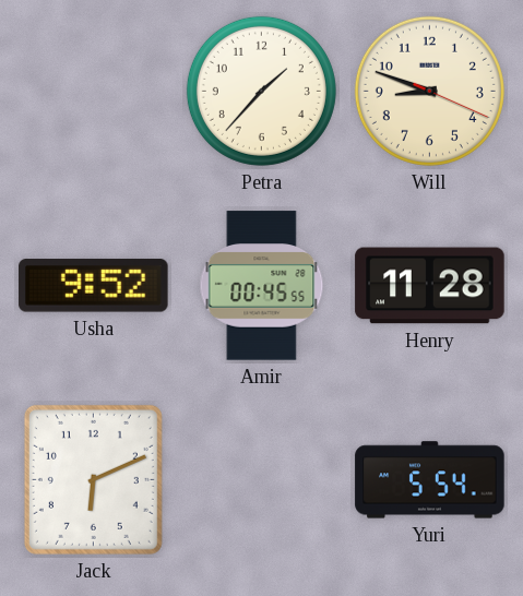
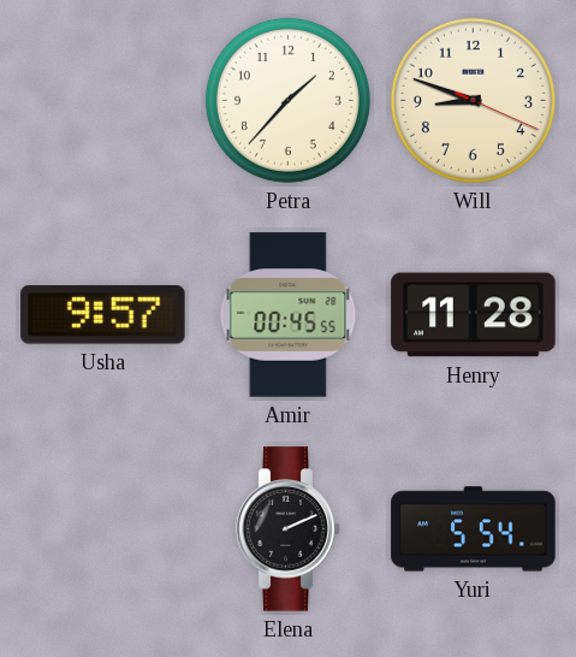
Usha: 9:52 -> 9:57
Jack: 6:11 -> none
Elena: none -> 2:11
